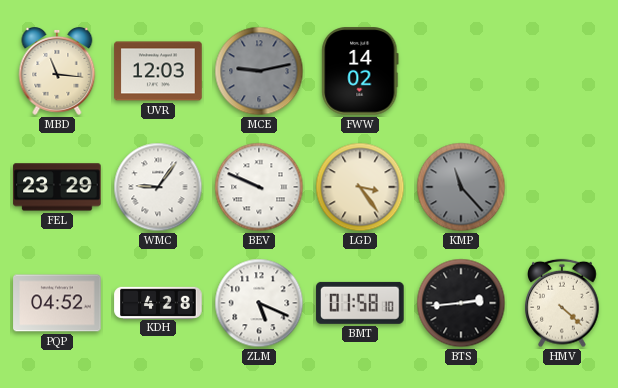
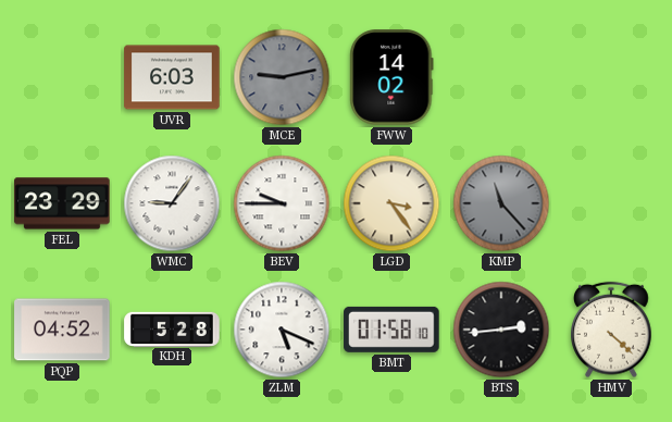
MBD: 11:16 -> none
UVR: 12:03 -> 6:03
BEV: 9:49 -> 9:45
KDH: 4:28 -> 5:28
